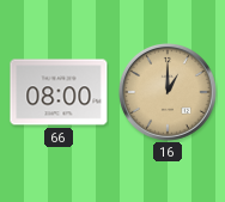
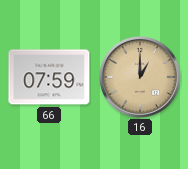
66: 08:00 -> 07:59
